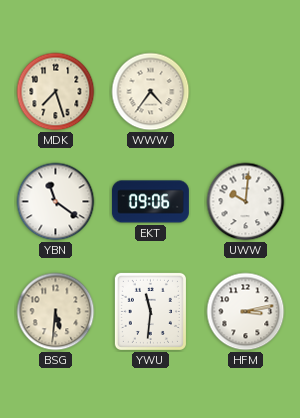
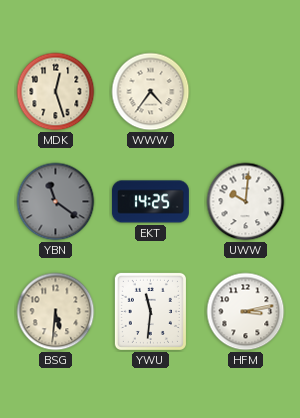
MDK: 7:27 -> 12:27
YBN dial: white -> grey
EKT: 09:06 -> 14:25
